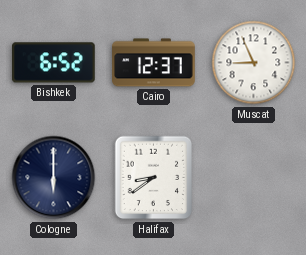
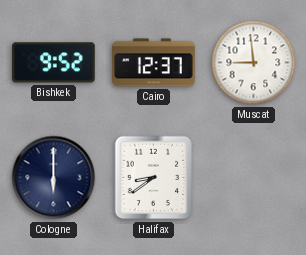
Bishkek: 6:52 -> 9:52
Muscat: 8:56 -> 8:59
